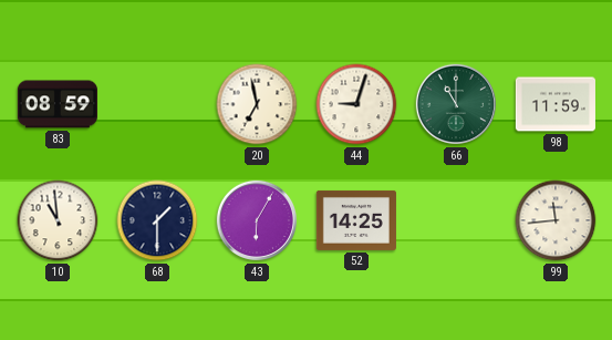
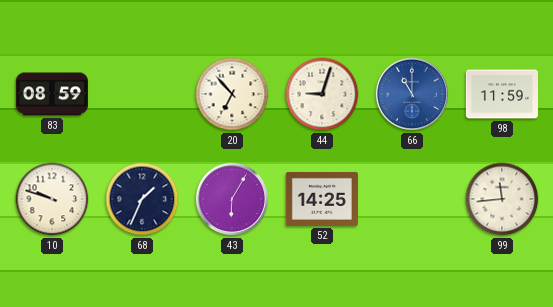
20: 6:58 -> 6:53
66 dial: green -> blue
10: 10:59 -> 9:48
68: 1:30 -> 1:34
